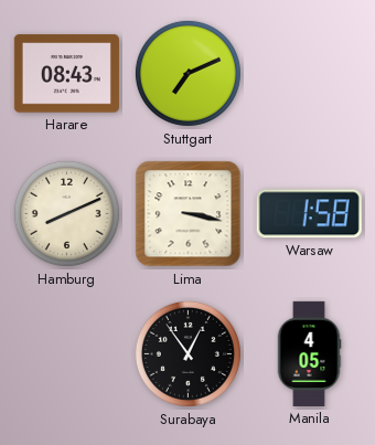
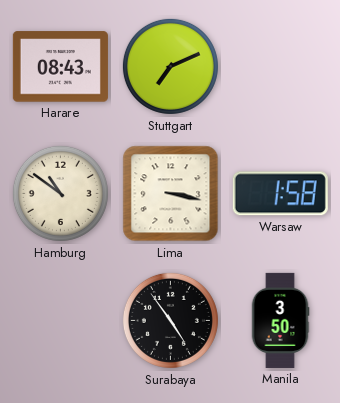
Hamburg: 8:11 -> 10:51
Surabaya: 12:54 -> 4:54
Manila: 4:05 -> 3:50
